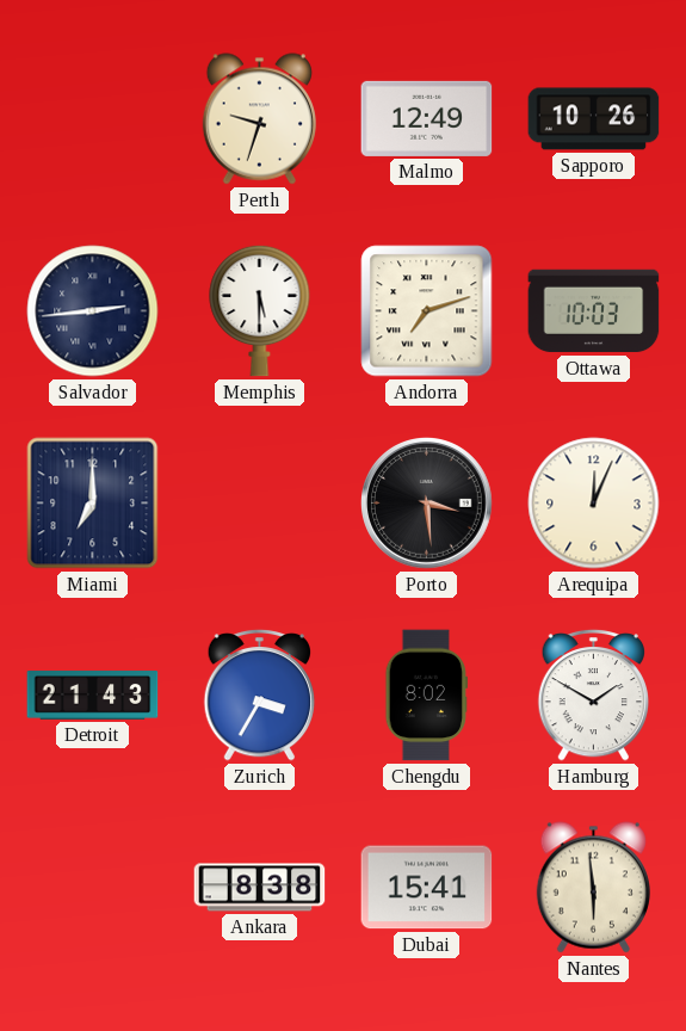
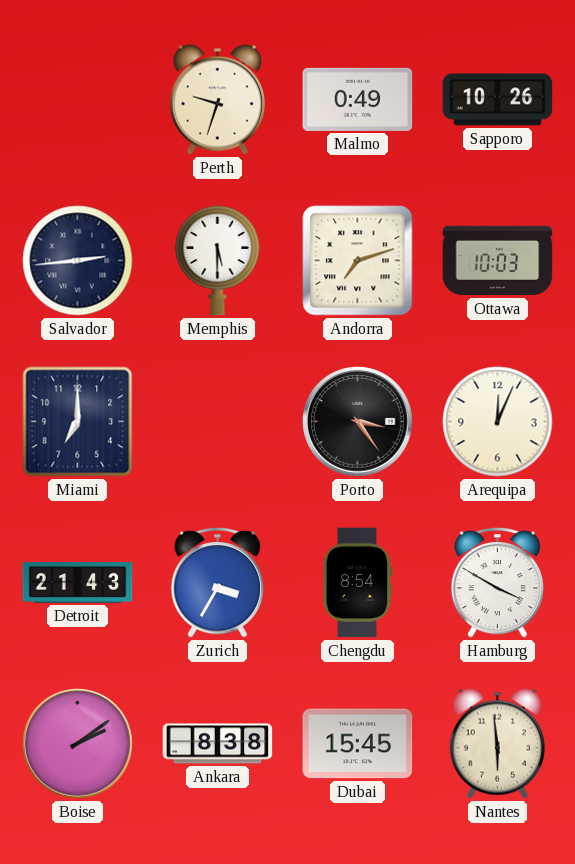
Malmo: 12:49 -> 0:49
Porto: 3:29 -> 3:24
Chengdu: 8:02 -> 8:54
Hamburg: 1:50 -> 3:50
Boise: none -> 2:09
Dubai: 15:41 -> 15:45
